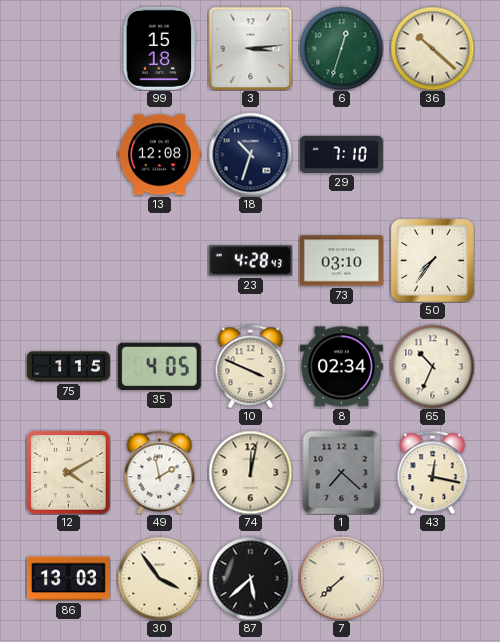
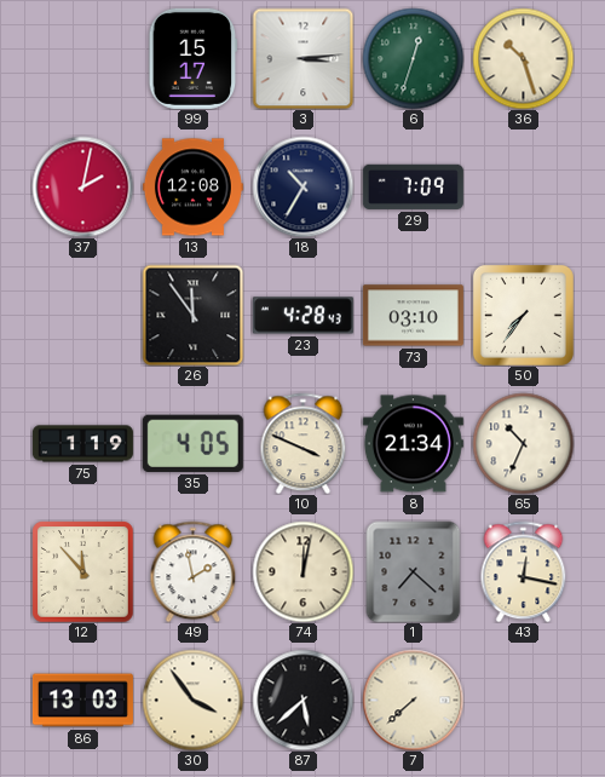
99: 15:18 -> 15:17
36: 10:22 -> 10:27
37: none -> 2:02
18: 10:33 -> 10:35
29: 7:10 -> 7:09
26: none -> 11:54
75: 1:15 -> 1:19
8: 02:34 -> 21:34
12: 4:10 -> 11:53
